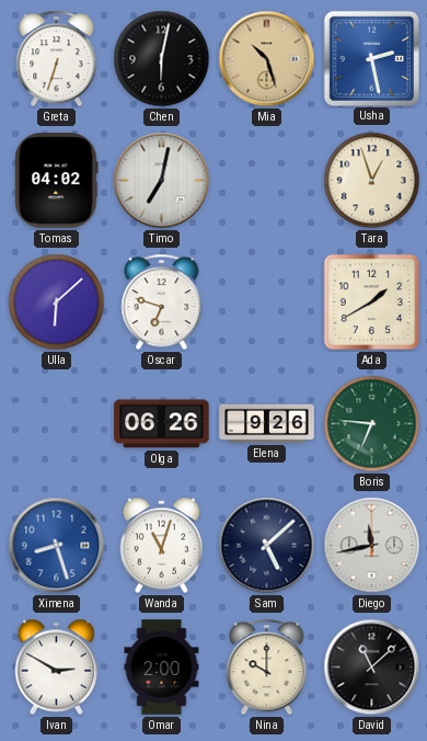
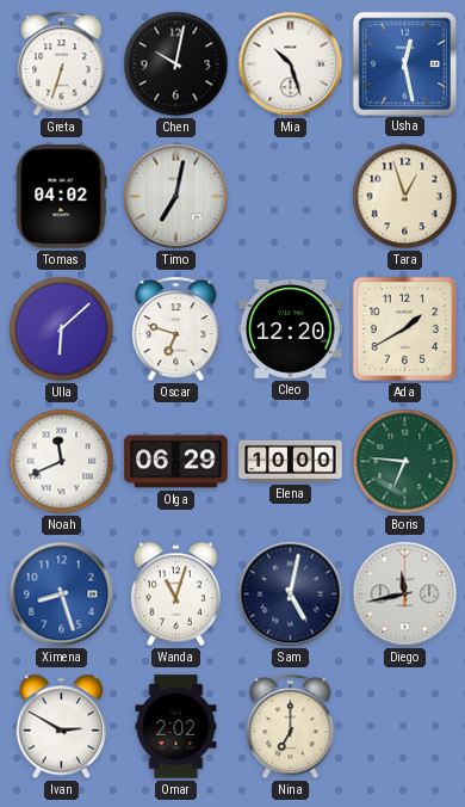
Chen: 6:02 -> 10:02
Mia dial: champagne -> white
Usha: 2:28 -> 12:28
Cleo: none -> 12:20
Noah: none -> 11:41
Olga: 06:26 -> 06:29
Elena: 9:26 -> 10:00
Sam: 5:08 -> 5:02
Omar: 2:00 -> 2:02
Nina: 10:00 -> 7:00
David: 11:08 -> none
